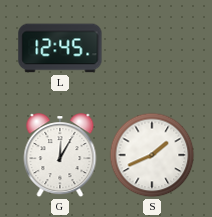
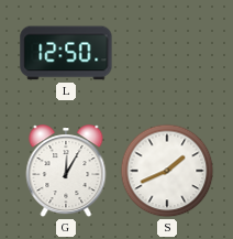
L: 12:45 -> 12:50
